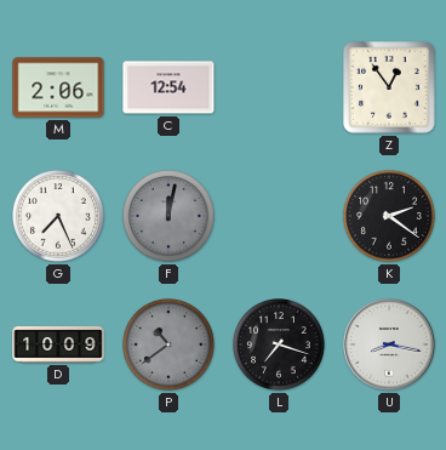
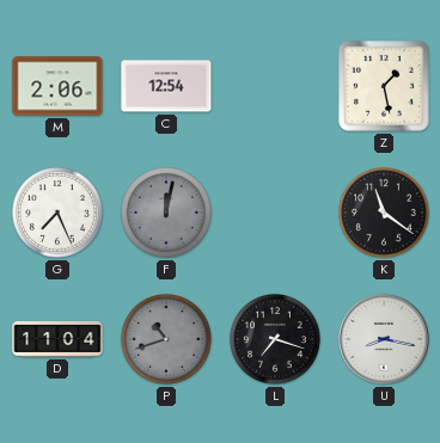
Z: 12:54 -> 1:28
K: 2:21 -> 11:21
D: 10:09 -> 11:04
P: 10:39 -> 10:42
